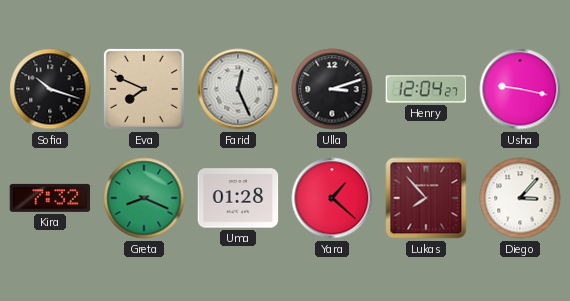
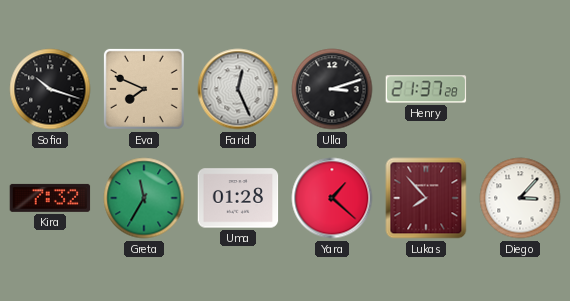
Henry: 12:04 -> 21:37
Usha: 9:17 -> none
Greta: 8:19 -> 11:35
